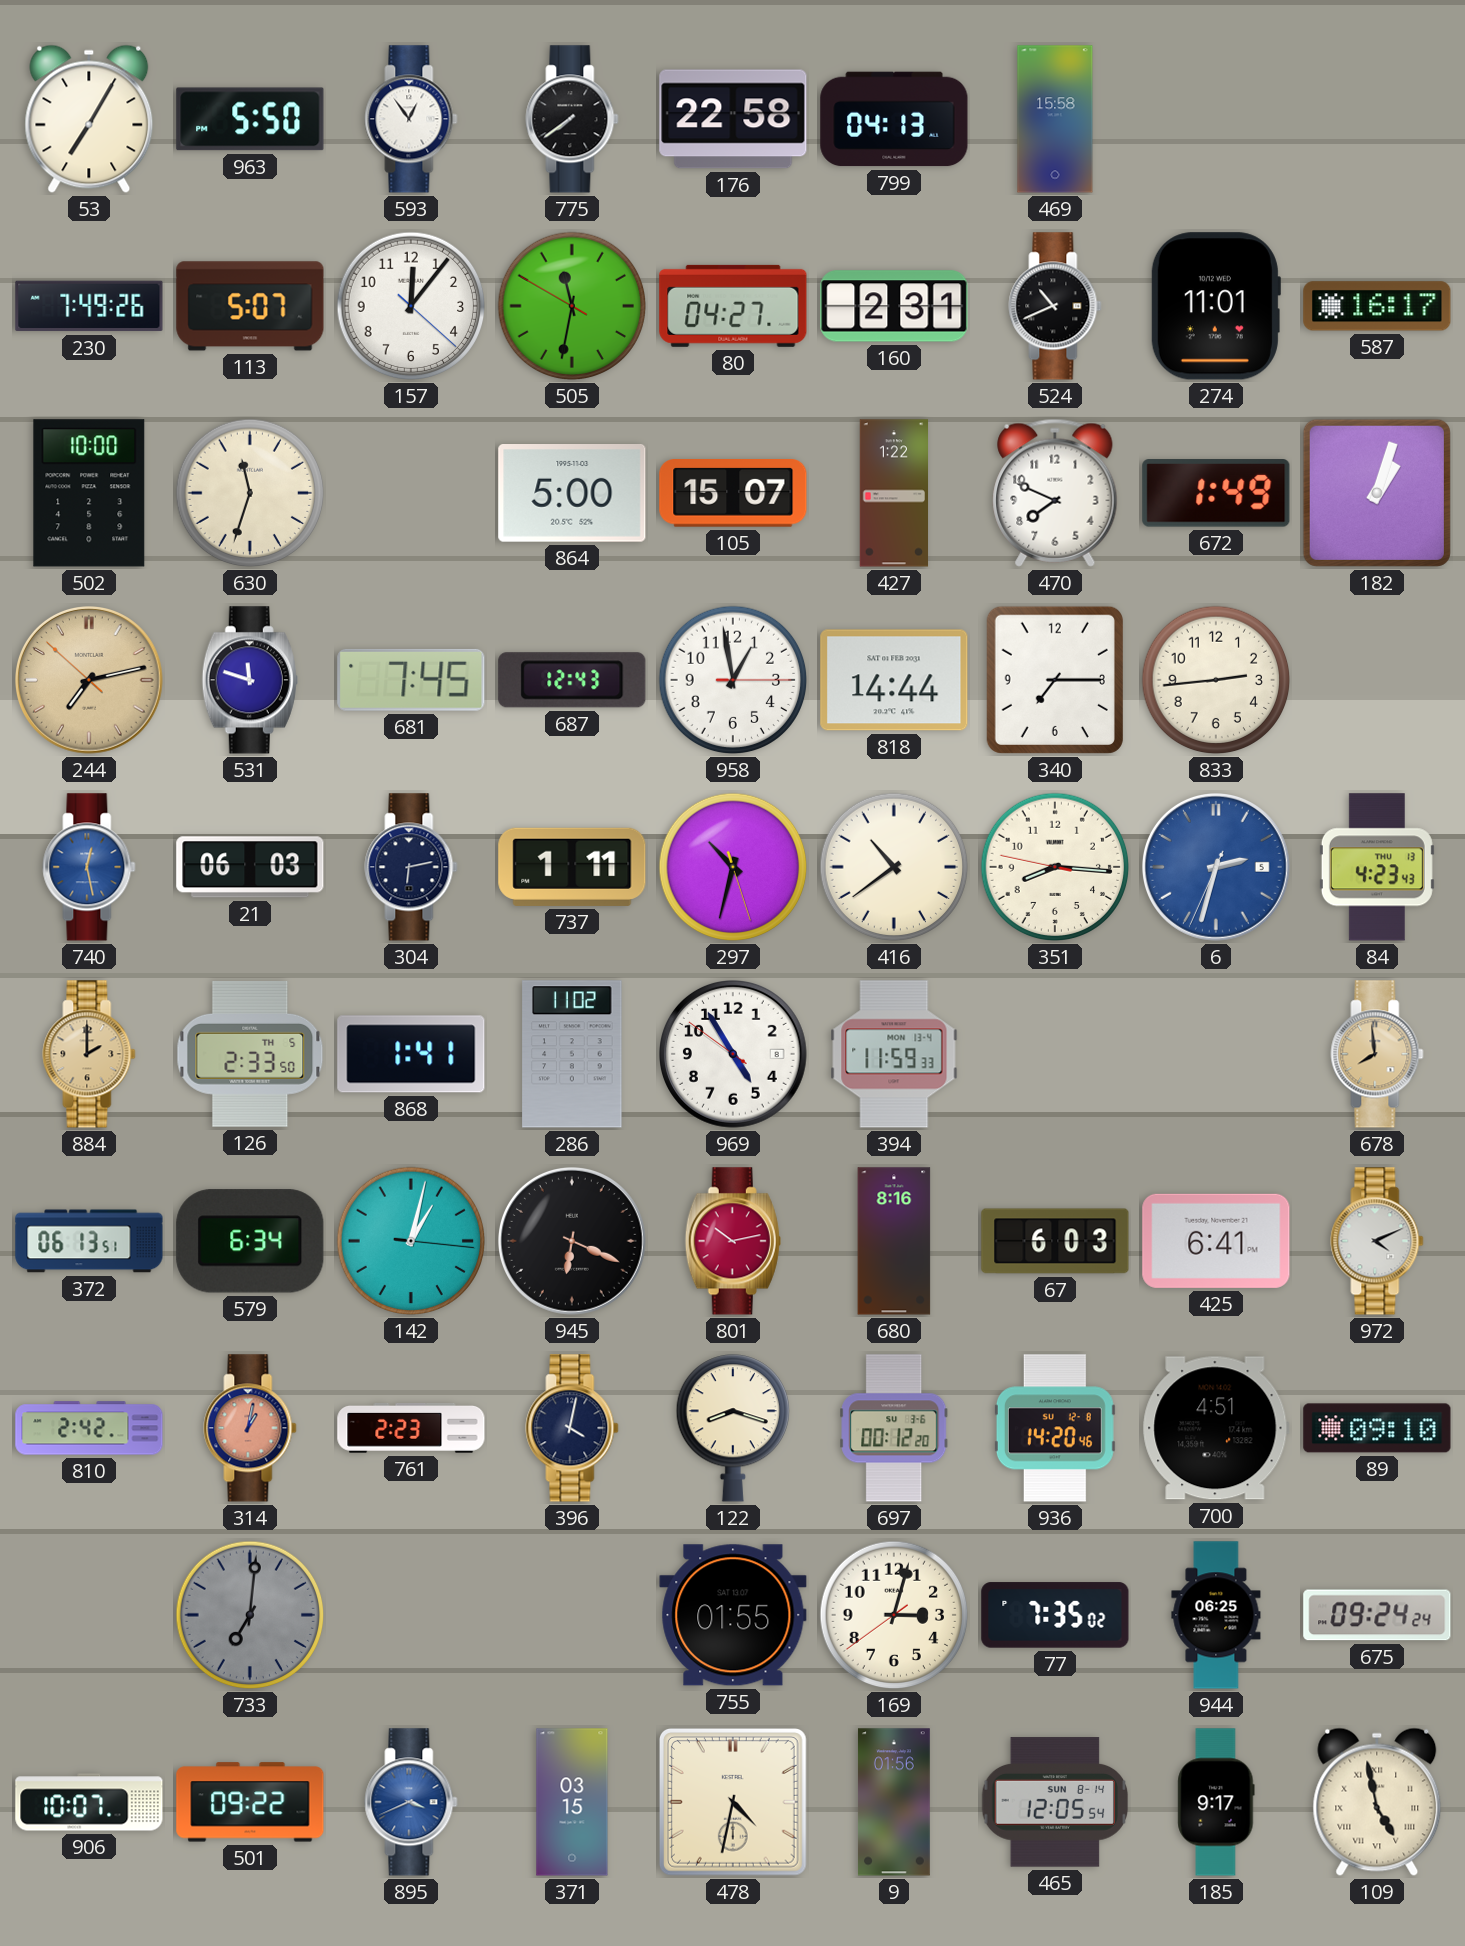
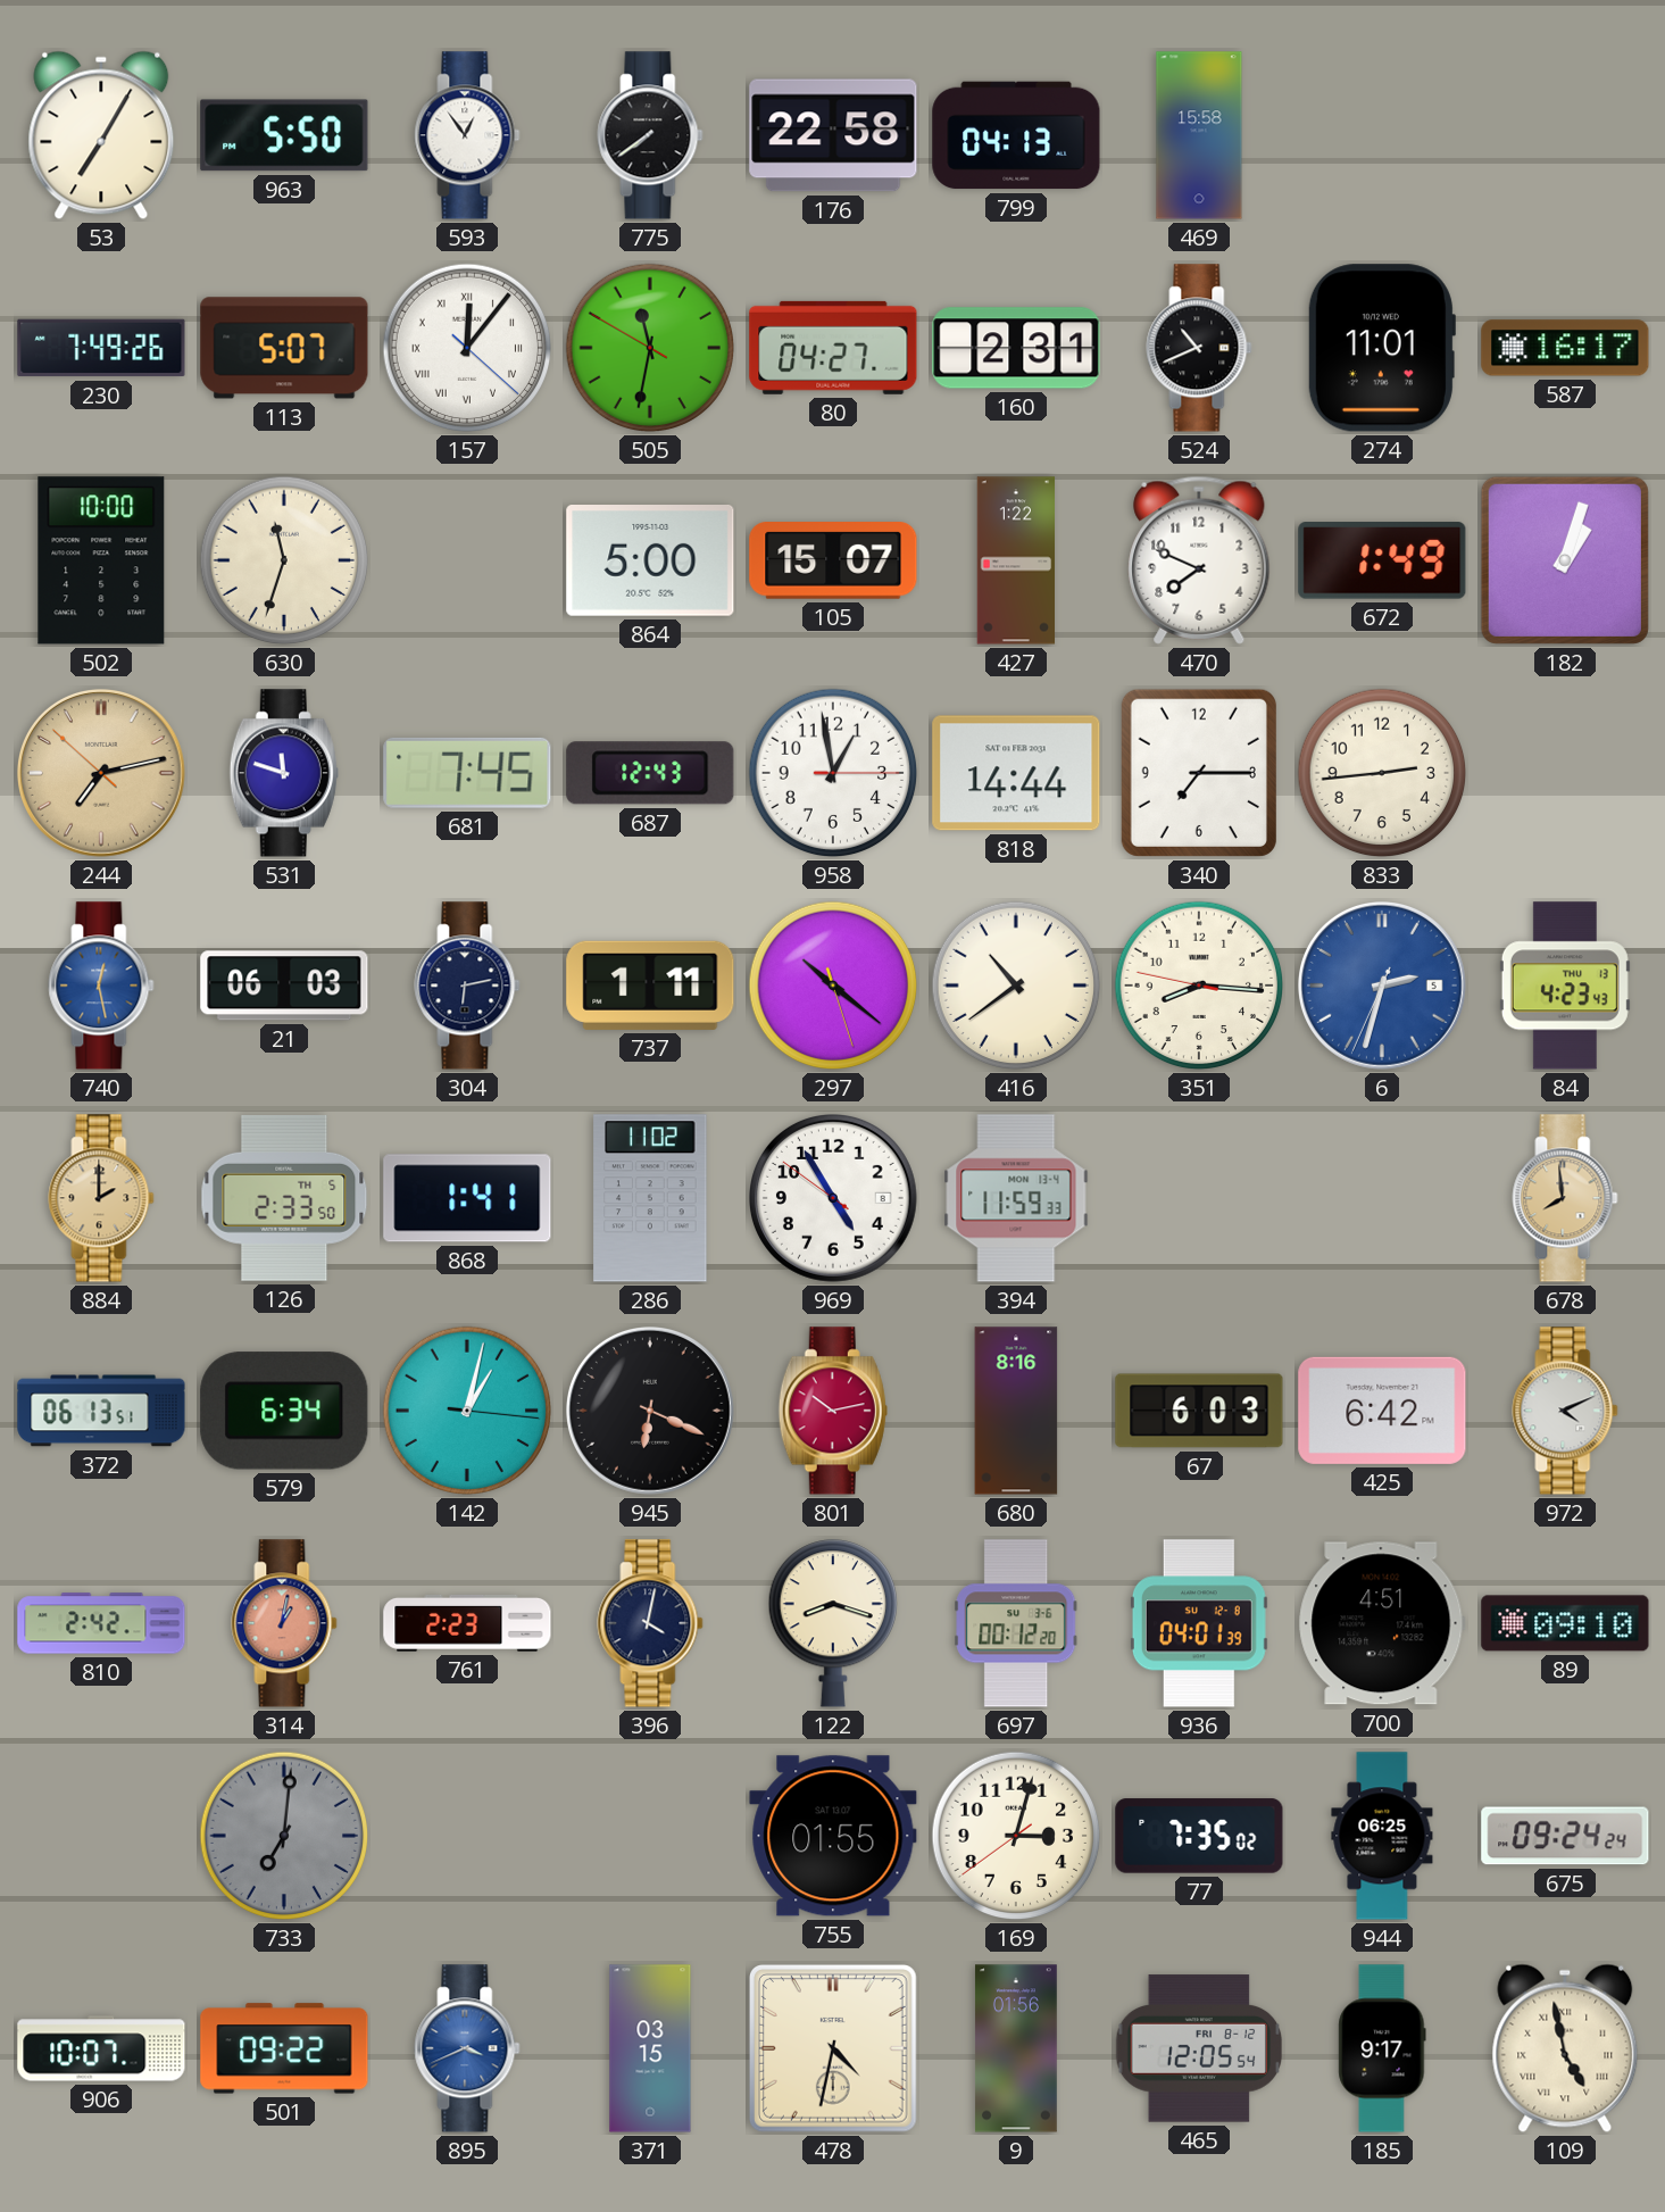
157 numerals: Arabic -> Roman
297: 10:32 -> 10:21
425: 6:41 -> 6:42
936: 14:20 -> 04:01
465 date: SUN 8-14 -> FRI 8-12
